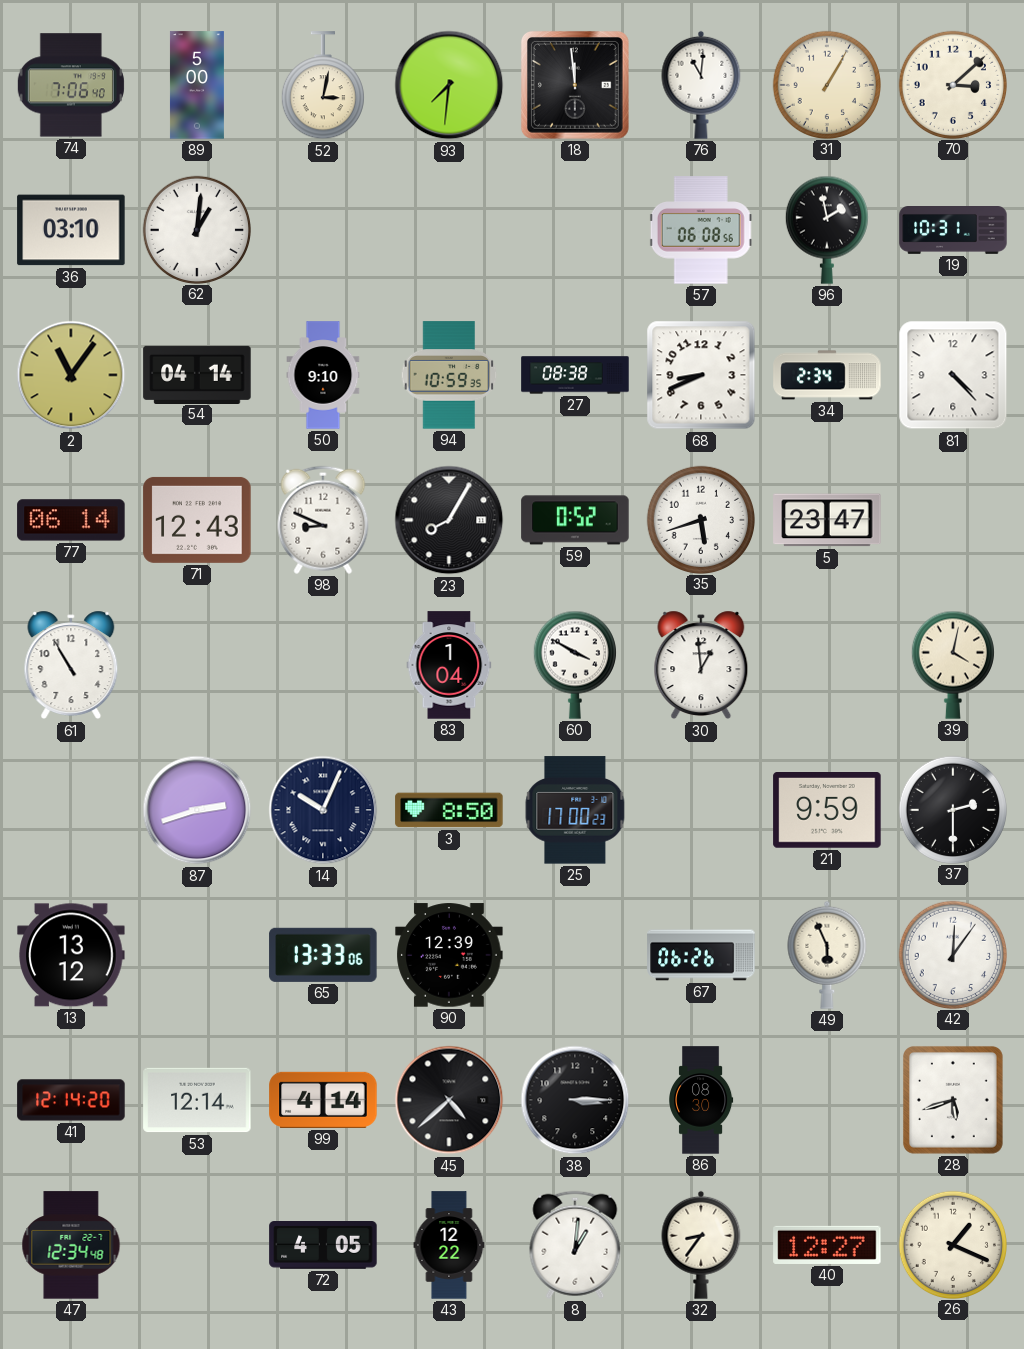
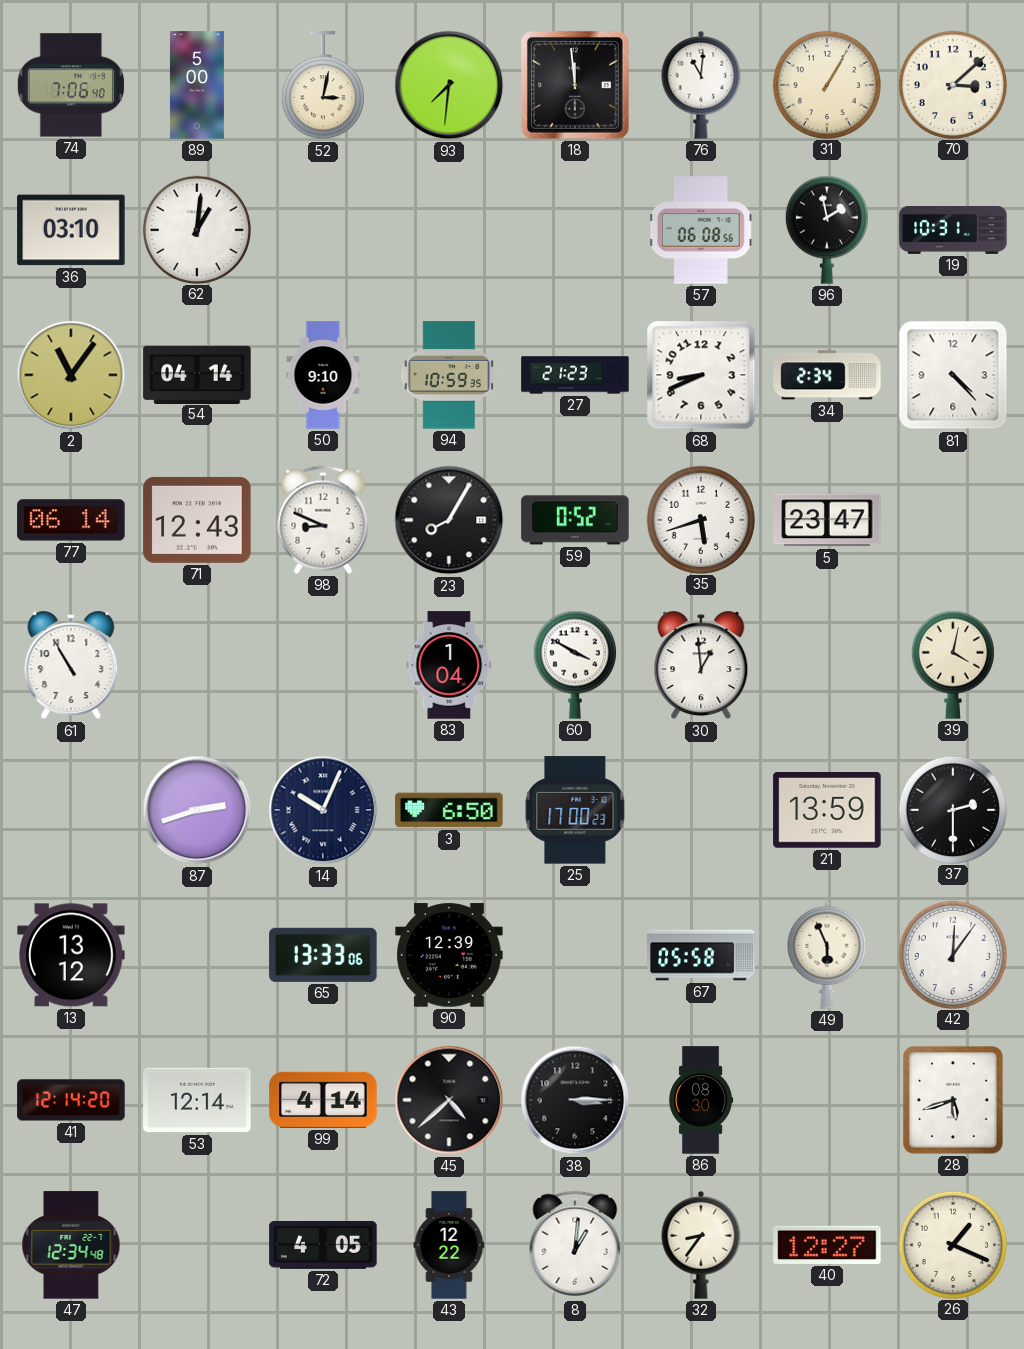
27: 08:38 -> 21:23
3: 8:50 -> 6:50
21: 9:59 -> 13:59
67: 06:26 -> 05:58
